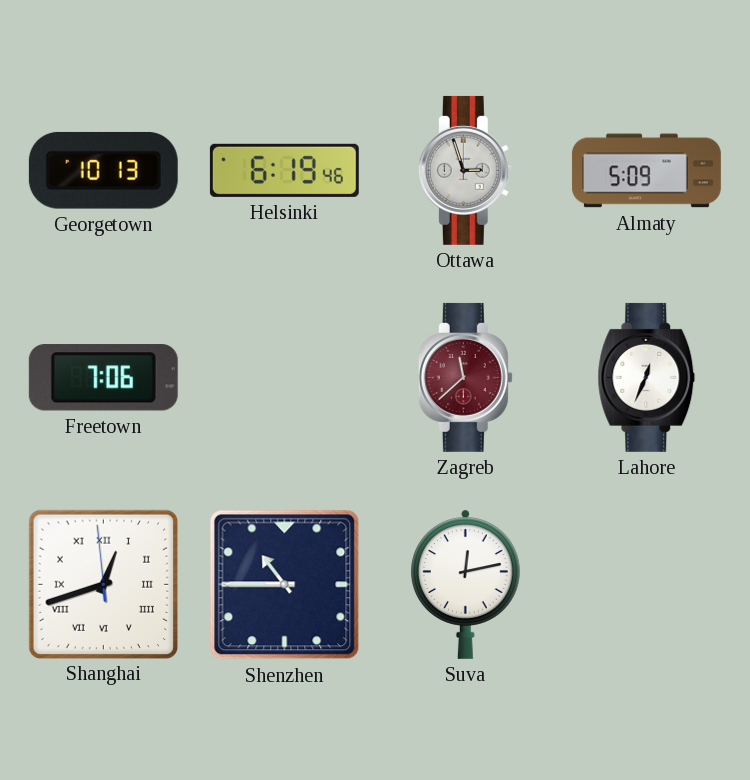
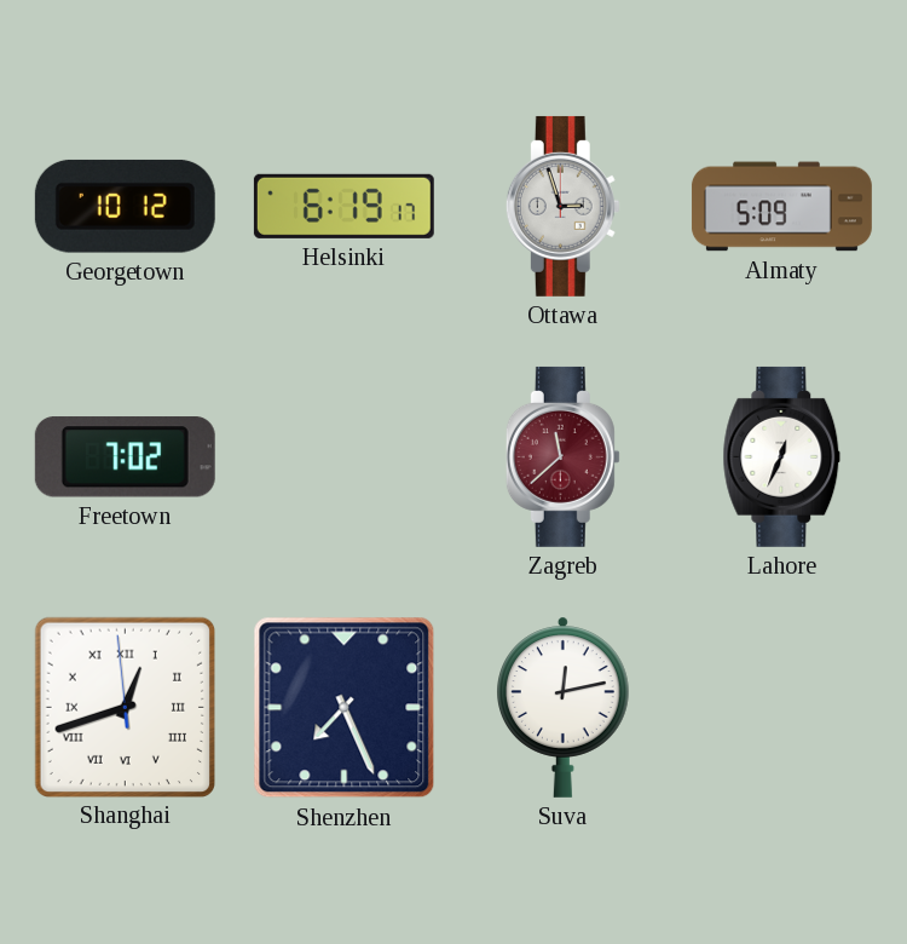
Georgetown: 10:13 -> 10:12
Helsinki: 6:19:46 -> 6:19:17
Freetown: 7:06 -> 7:02
Shenzhen: 10:45 -> 7:26
